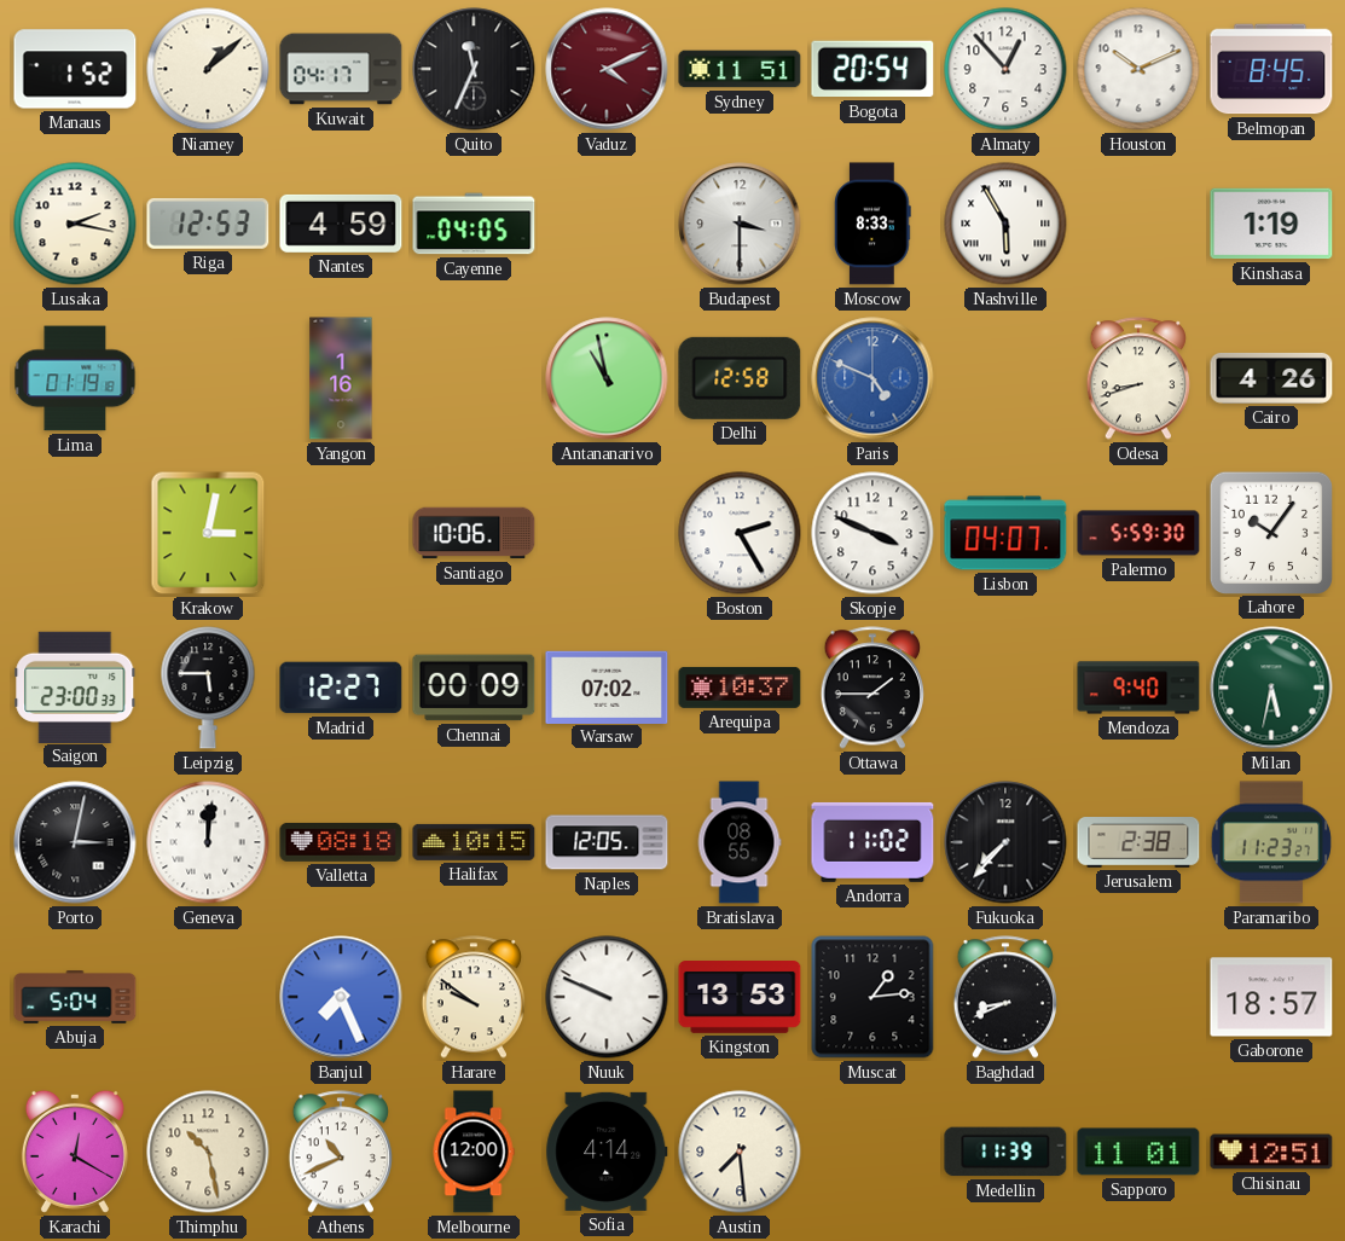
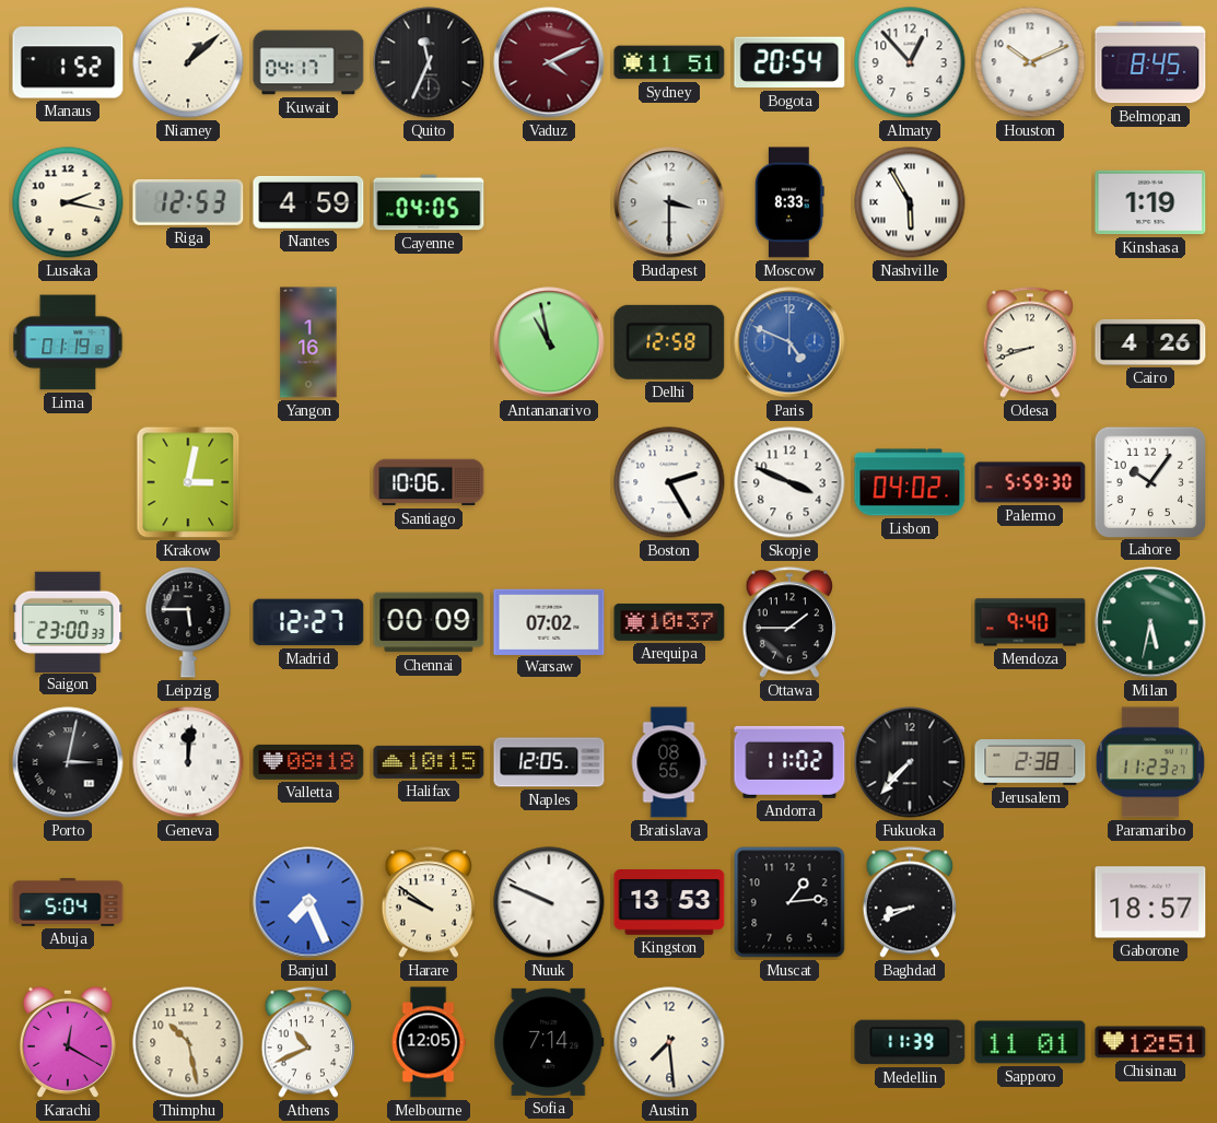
Lisbon: 04:07 -> 04:02
Melbourne: 12:00 -> 12:05
Sofia: 4:14 -> 7:14
